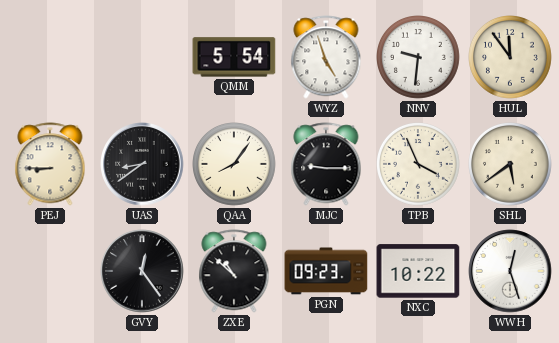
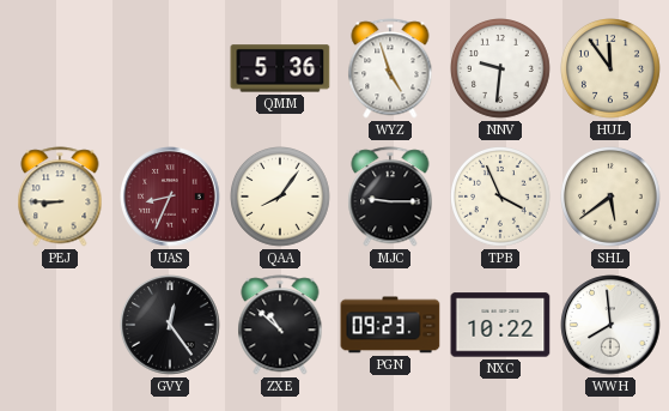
QMM: 5:54 -> 5:36
UAS: 8:39 -> 8:34
UAS dial: black -> burgundy
WWH: 12:27 -> 7:59
